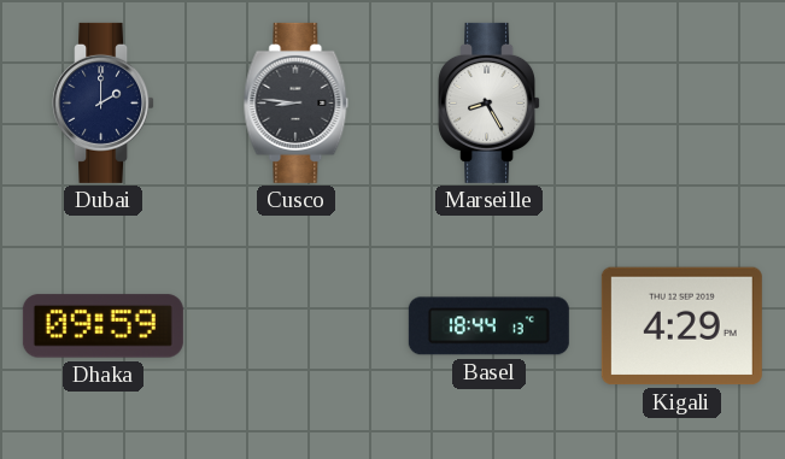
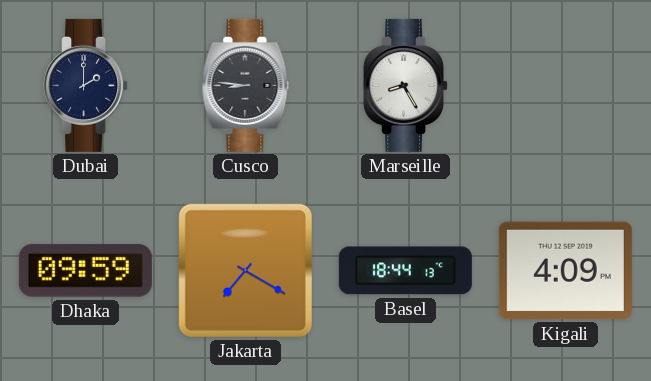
Jakarta: none -> 7:20
Kigali: 4:29 -> 4:09
